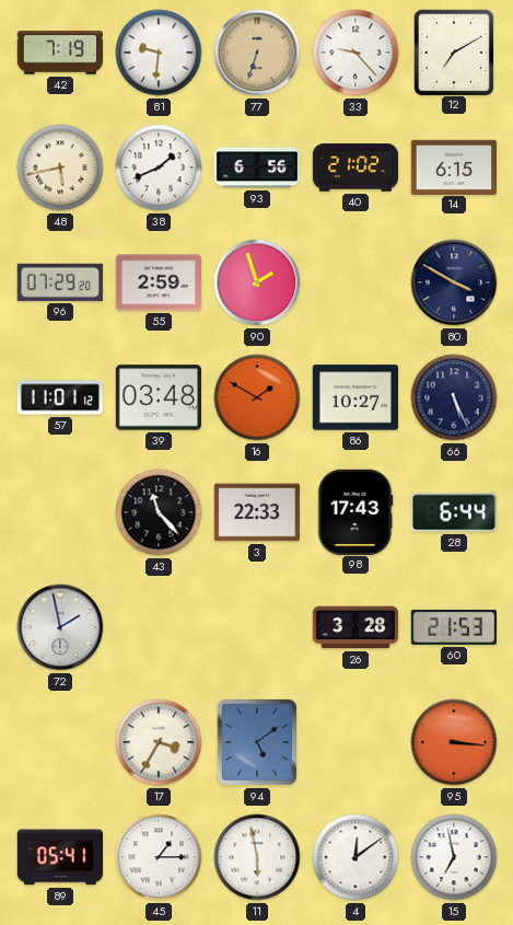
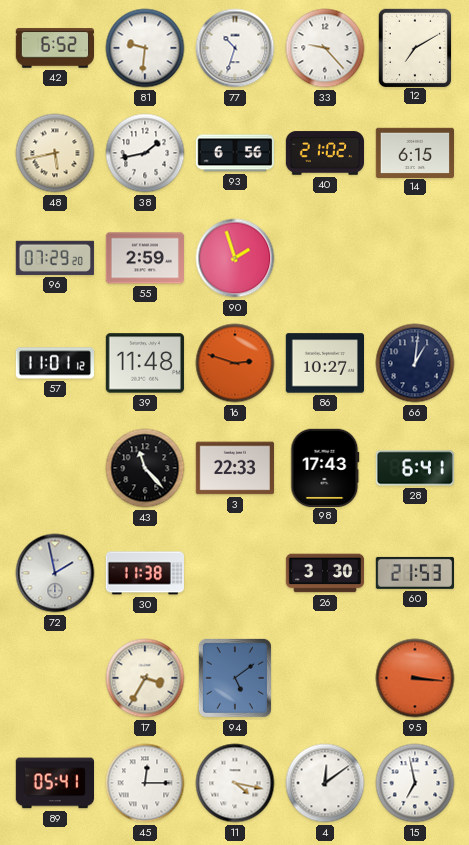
42: 7:19 -> 6:52
77: 6:33 -> 10:33
77 dial: champagne -> white
38: 1:41 -> 1:43
80: 3:50 -> none
39: 03:48 -> 11:48
16: 1:50 -> 2:48
66: 5:26 -> 1:01
28: 6:44 -> 6:41
30: none -> 11:38
26: 3:28 -> 3:30
45: 1:15 -> 12:15
11: 5:58 -> 4:17
